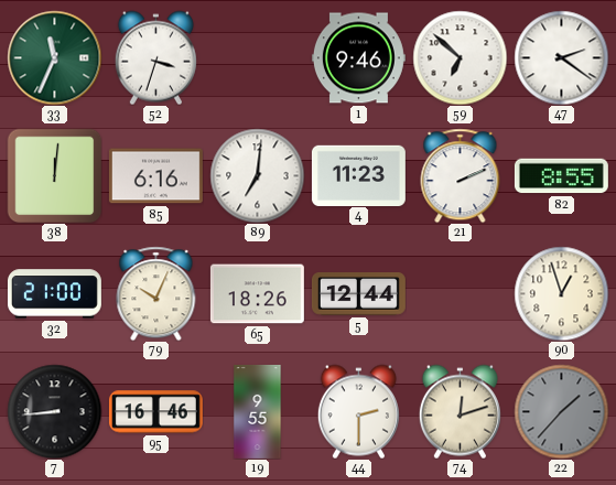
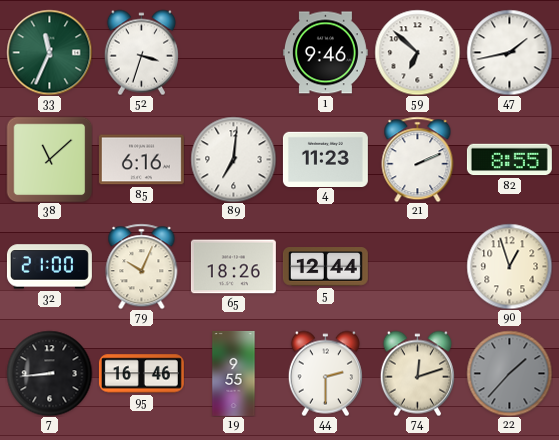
47: 2:21 -> 1:43
38: 12:01 -> 11:08
